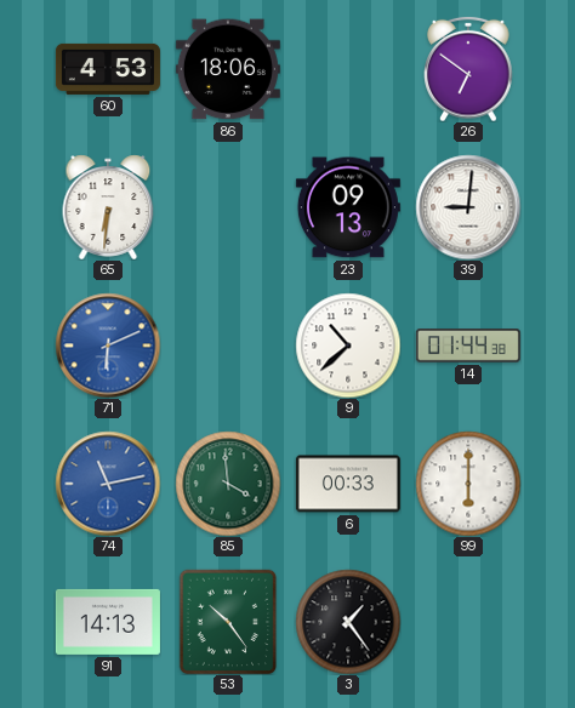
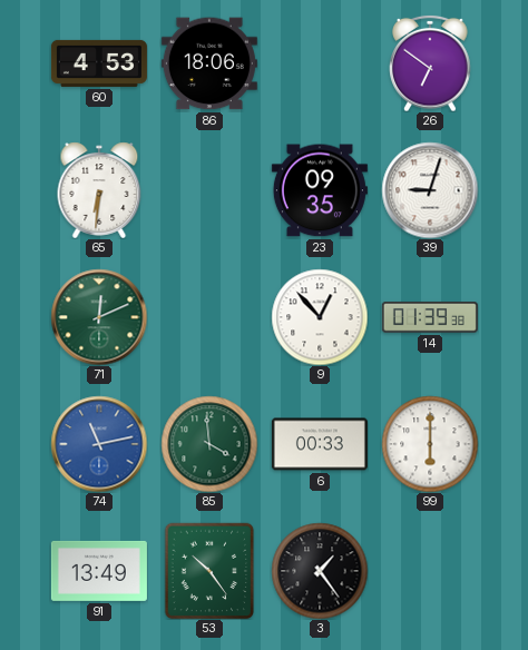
23: 09:13 -> 09:35
39: 9:01 -> 9:03
71: 6:11 -> 12:11
71 dial: blue -> green
9: 10:38 -> 12:53
14: 01:44 -> 01:39
91: 14:13 -> 13:49
